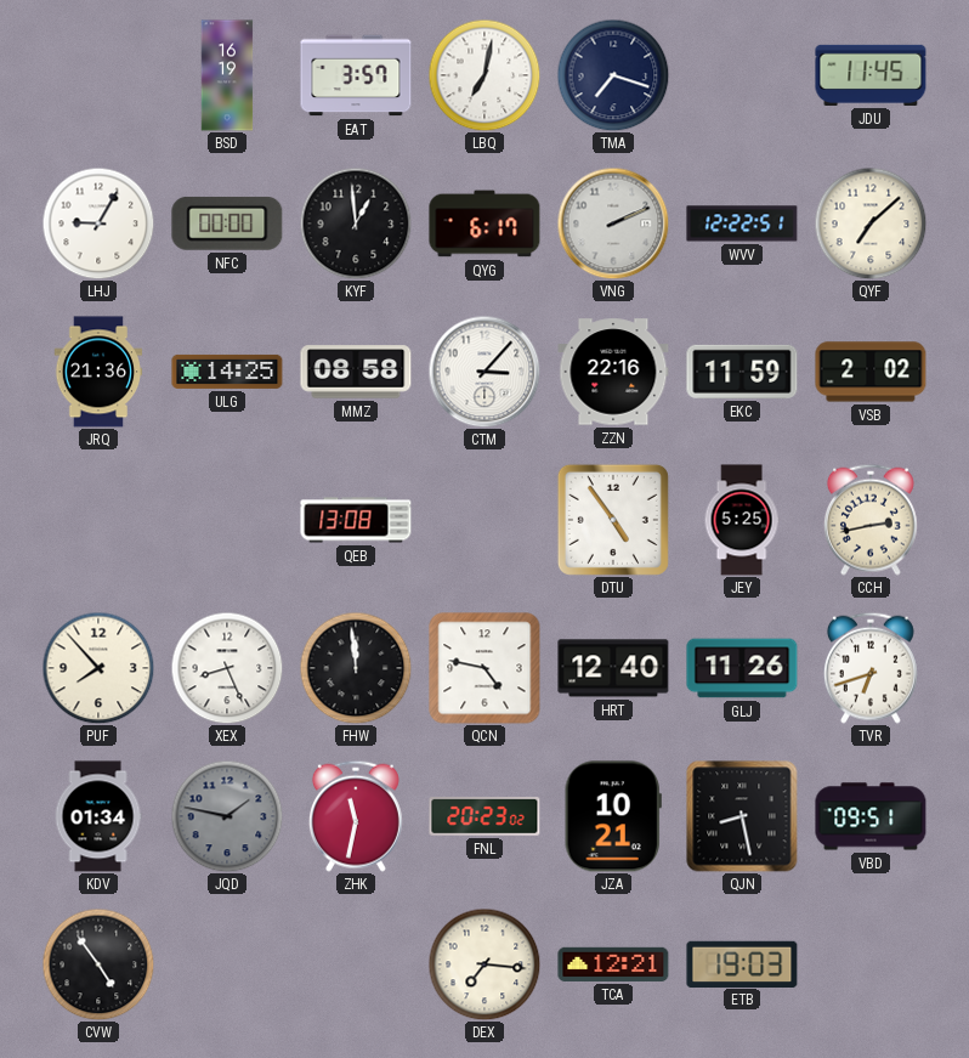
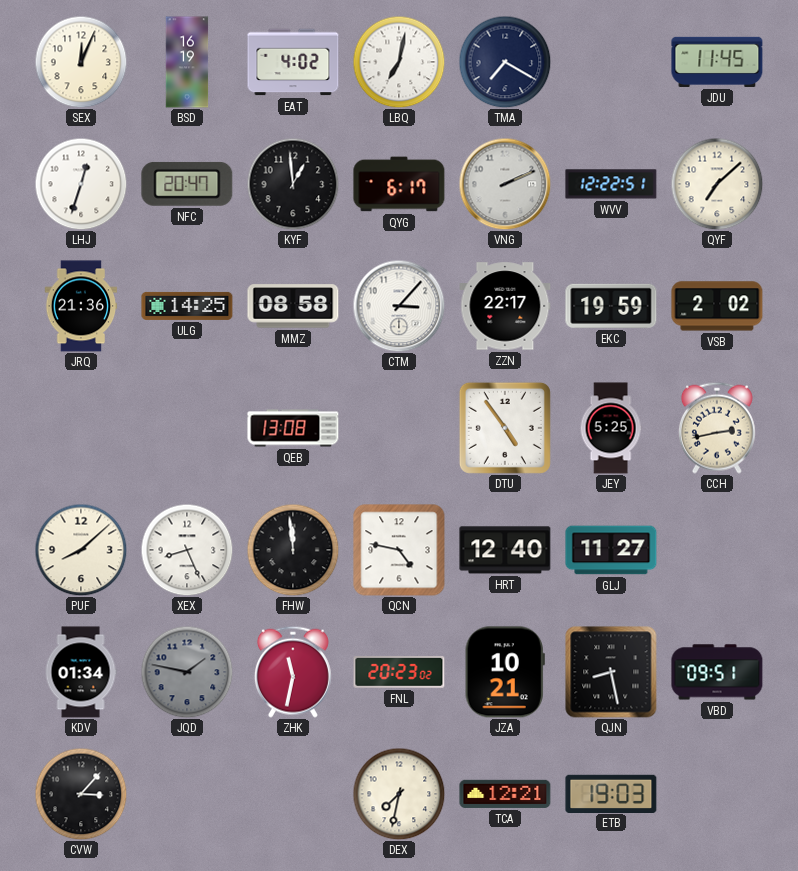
SEX: none -> 12:04
EAT: 3:57 -> 4:02
TMA: 7:18 -> 7:20
LHJ: 9:05 -> 12:33
NFC: 00:00 -> 20:47
ZZN: 22:16 -> 22:17
EKC: 11:59 -> 19:59
PUF: 7:53 -> 8:08
GLJ: 11:26 -> 11:27
TVR: 6:42 -> none
CVW: 4:54 -> 3:07
DEX: 7:16 -> 7:32
